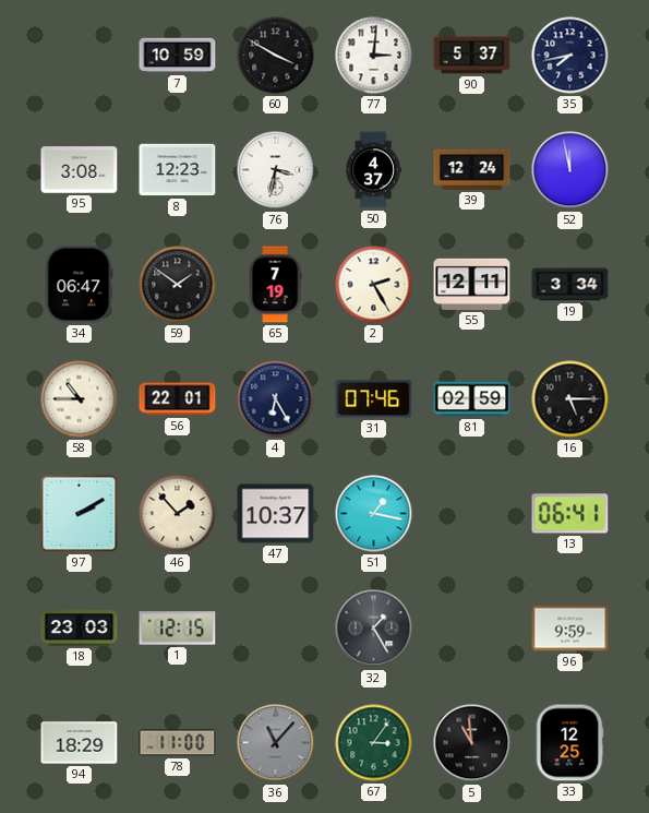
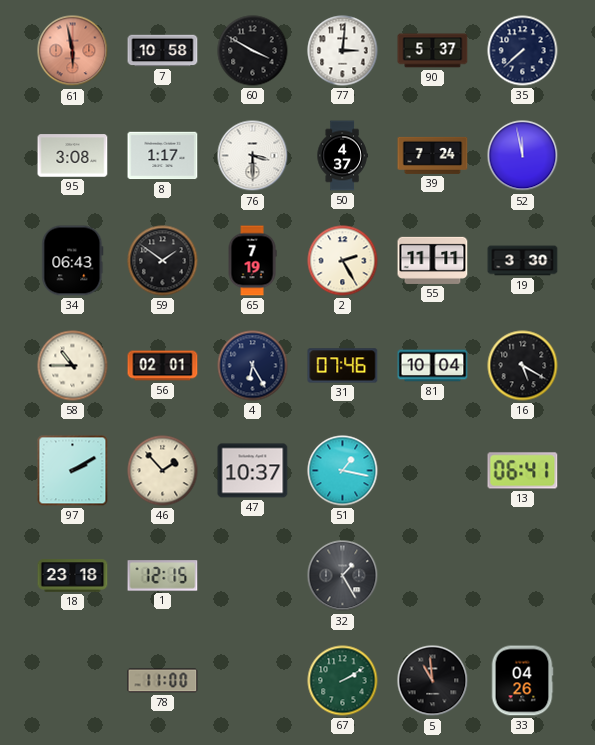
61: none -> 5:58
7: 10:59 -> 10:58
35: 7:43 -> 7:38
8: 12:23 -> 1:17
76: 3:32 -> 3:30
39: 12:24 -> 7:24
34: 06:47 -> 06:43
55: 12:11 -> 11:11
19: 3:34 -> 3:30
56: 22:01 -> 02:01
81: 02:59 -> 10:04
16: 5:15 -> 5:20
18: 23:03 -> 23:18
96: 9:59 -> none
94: 18:29 -> none
36: 11:07 -> none
67: 3:06 -> 2:10
33: 12:25 -> 04:26
